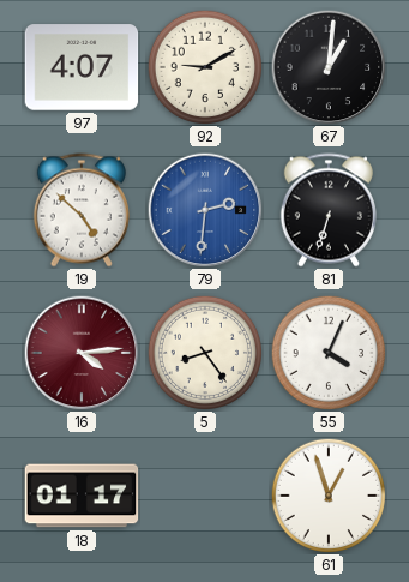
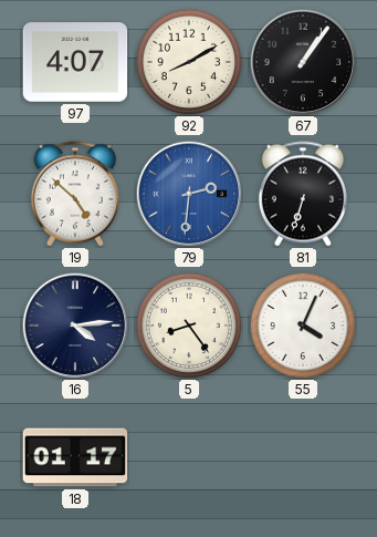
92: 9:10 -> 8:10
67: 1:01 -> 1:06
16 dial: burgundy -> navy
61: 12:57 -> none
